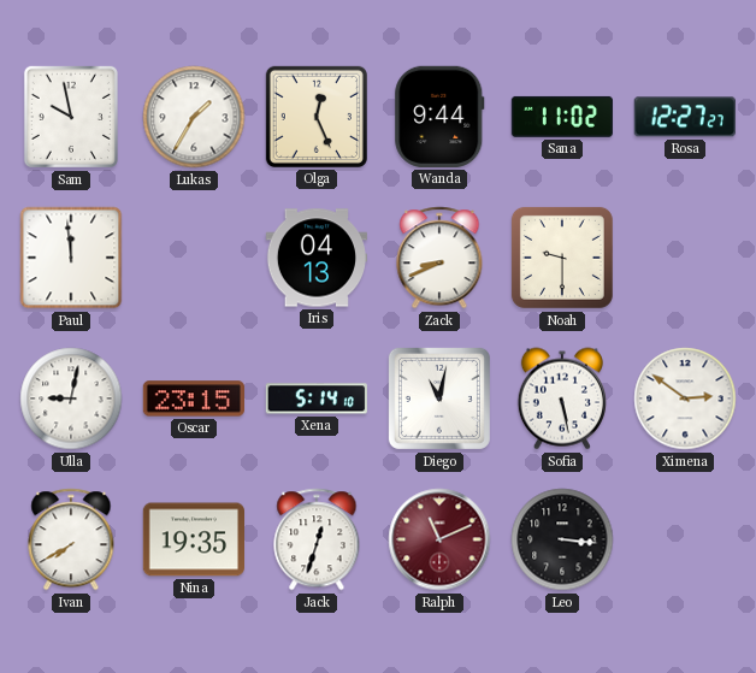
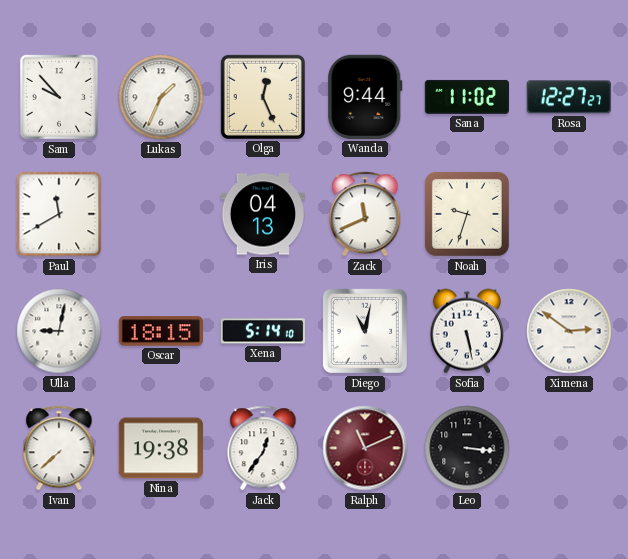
Sam: 9:58 -> 9:53
Lukas: 1:35 -> 1:34
Paul: 11:59 -> 11:40
Zack: 8:41 -> 11:41
Noah: 9:30 -> 9:33
Oscar: 23:15 -> 18:15
Ivan: 7:40 -> 7:38
Nina: 19:35 -> 19:38
Jack: 12:33 -> 12:36
